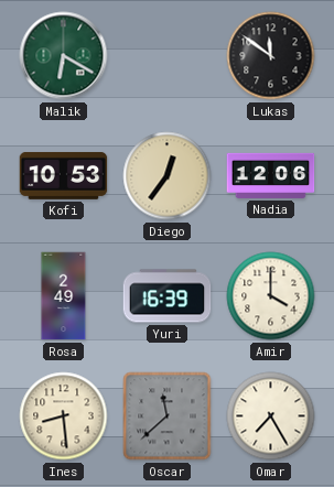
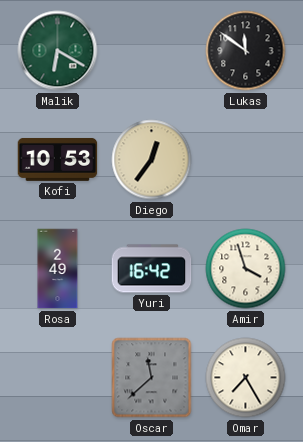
Nadia: 12:06 -> none
Yuri: 16:39 -> 16:42
Amir: 4:00 -> 3:57
Ines: 8:29 -> none
